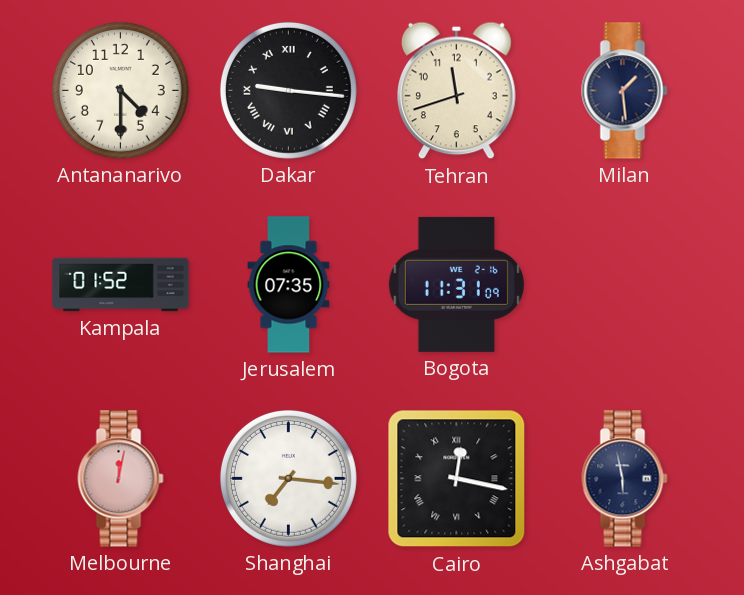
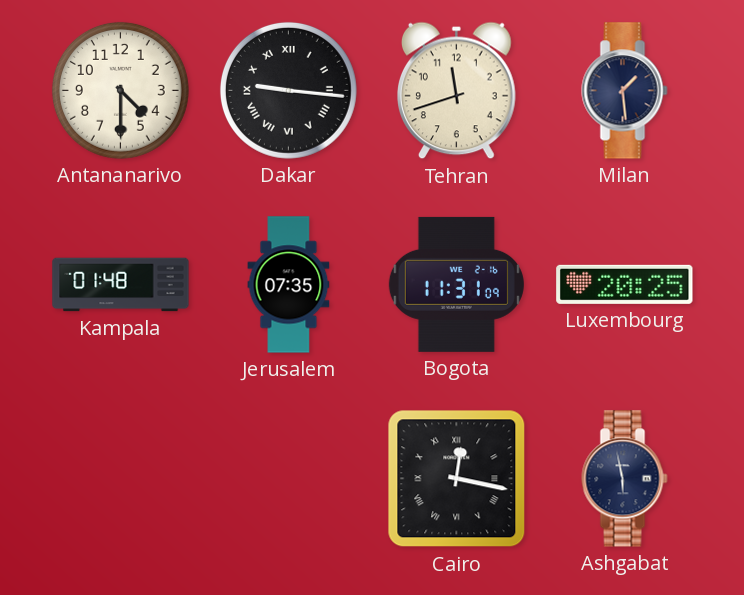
Kampala: 01:52 -> 01:48
Luxembourg: none -> 20:25
Melbourne: 12:02 -> none
Shanghai: 7:16 -> none
